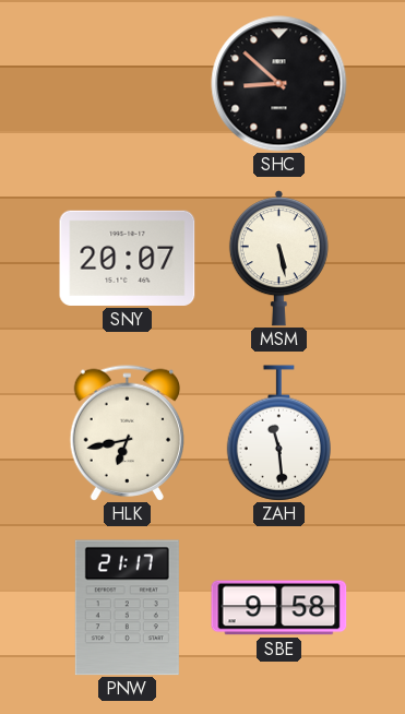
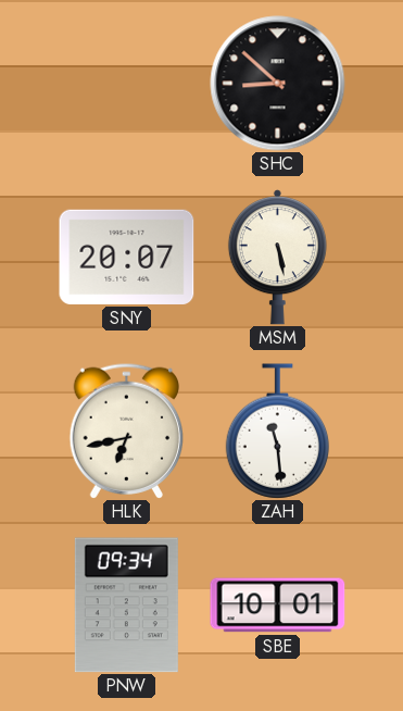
PNW: 21:17 -> 09:34
SBE: 9:58 -> 10:01
